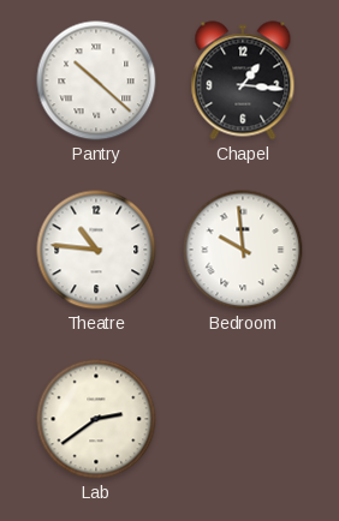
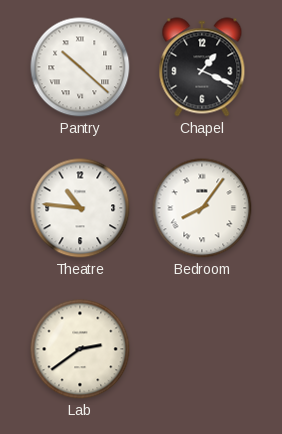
Chapel: 1:16 -> 1:19
Bedroom: 9:59 -> 8:06
